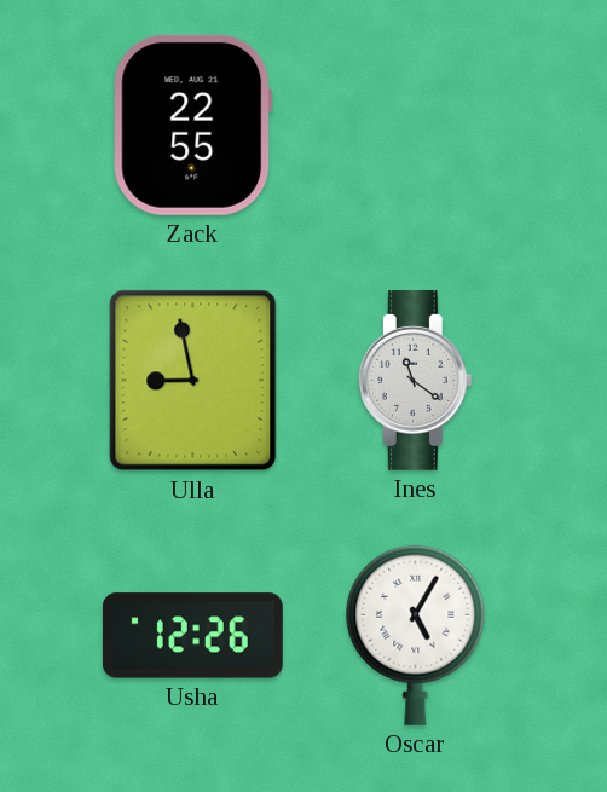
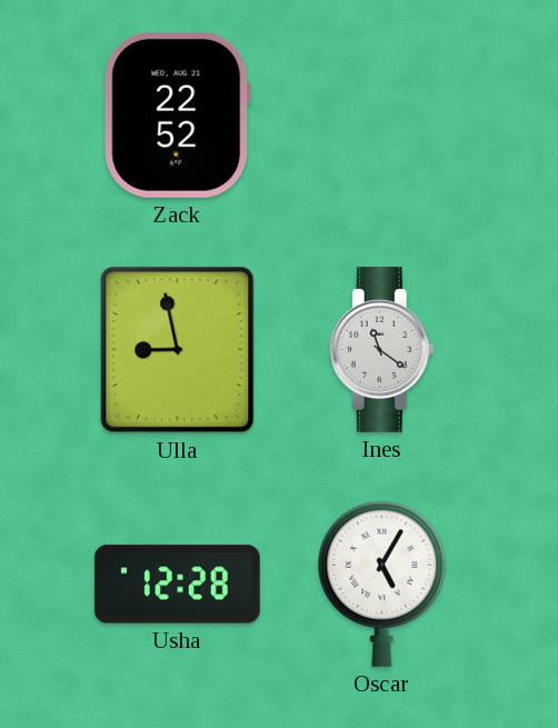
Zack: 22:55 -> 22:52
Usha: 12:26 -> 12:28
